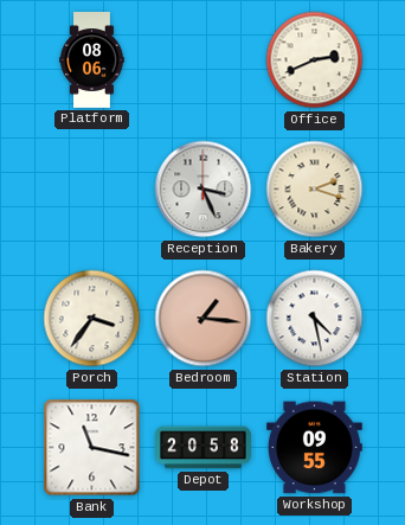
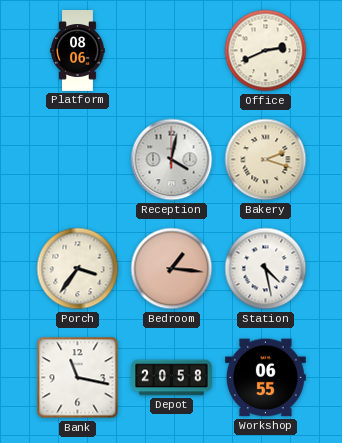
Reception: 3:26 -> 4:02
Workshop: 09:55 -> 06:55
